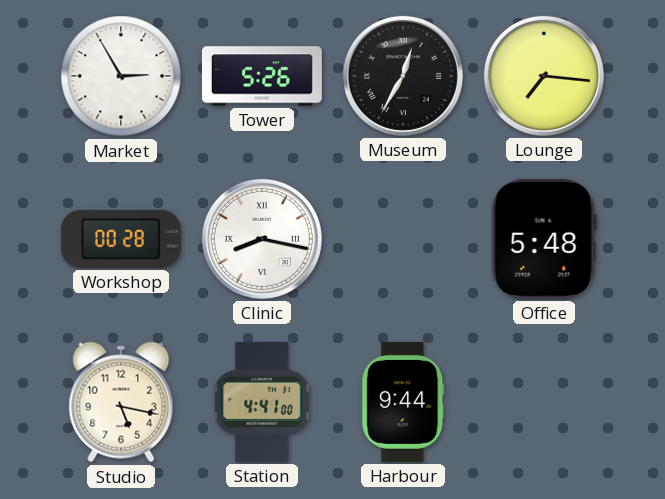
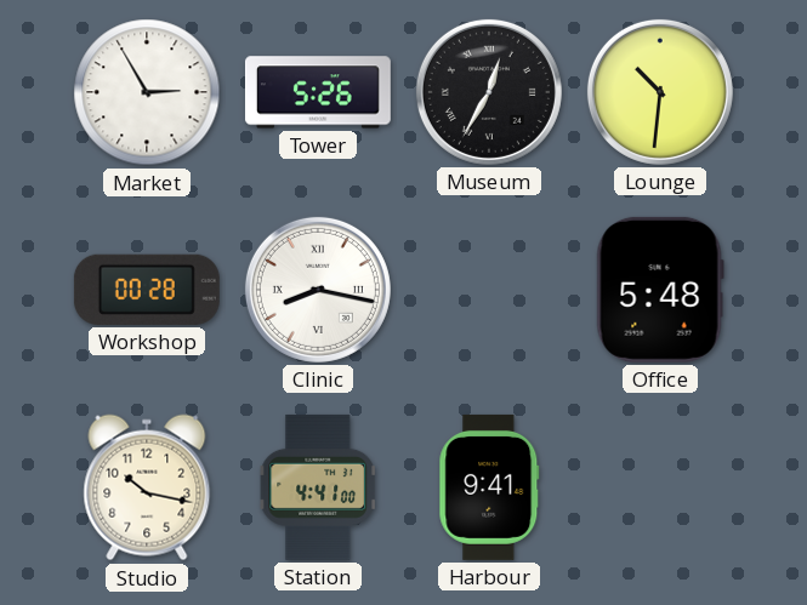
Lounge: 7:16 -> 10:31
Studio: 5:17 -> 10:17
Harbour: 9:44 -> 9:41
